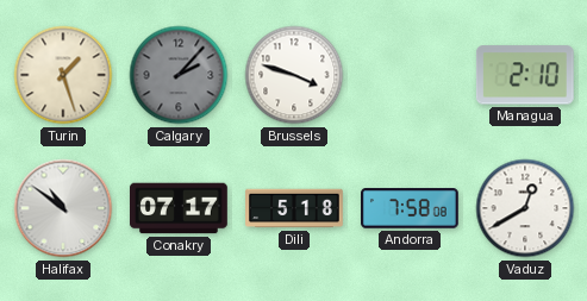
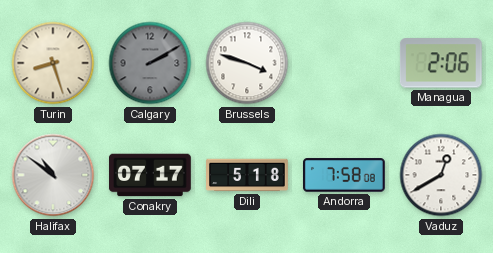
Turin: 1:27 -> 8:27
Calgary: 2:07 -> 2:10
Managua: 2:10 -> 2:06
